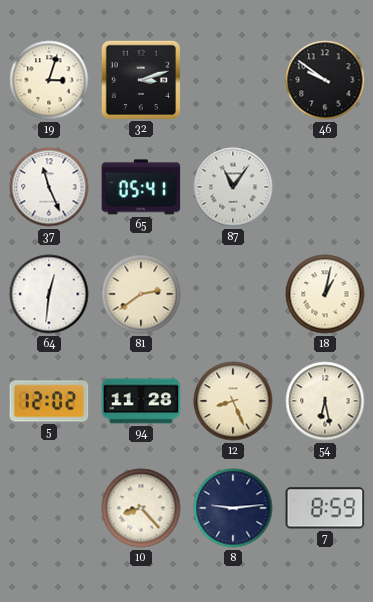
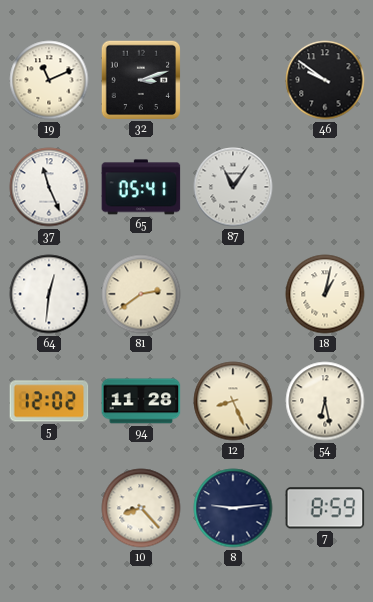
19: 3:03 -> 11:11
